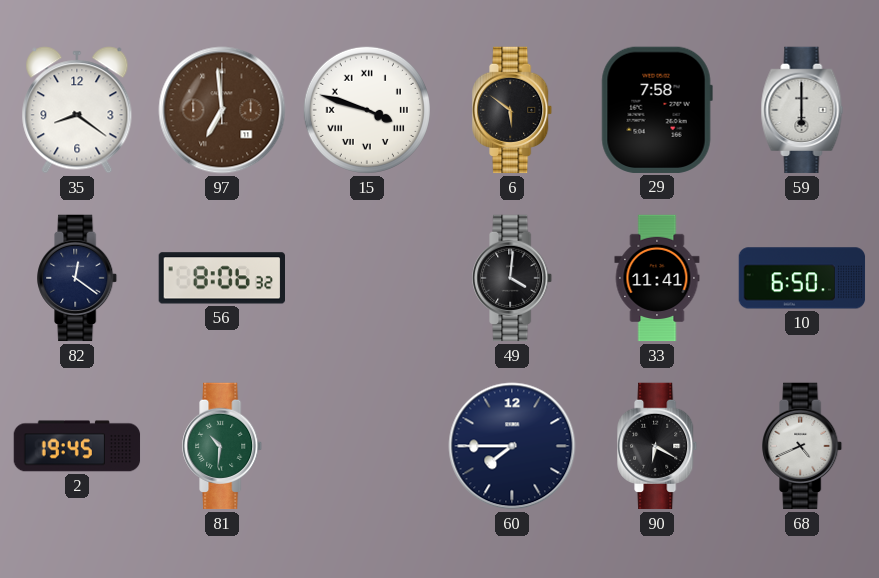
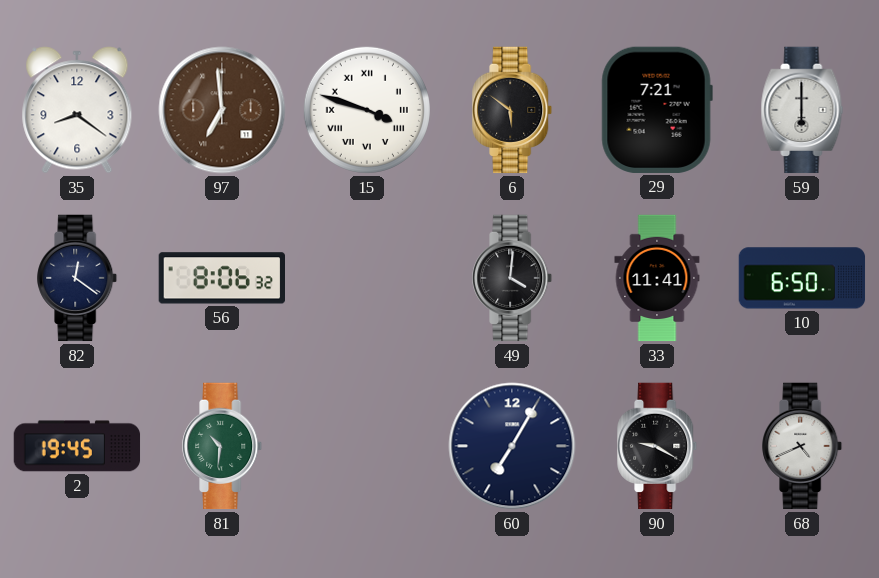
29: 7:58 -> 7:21
60: 7:45 -> 7:05
90: 6:20 -> 9:20
